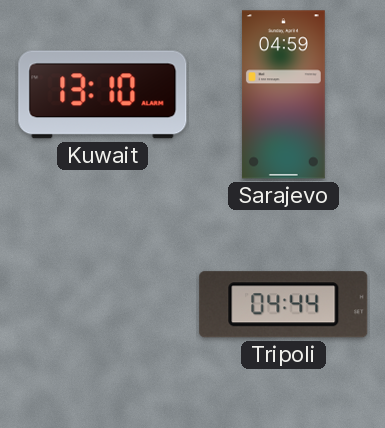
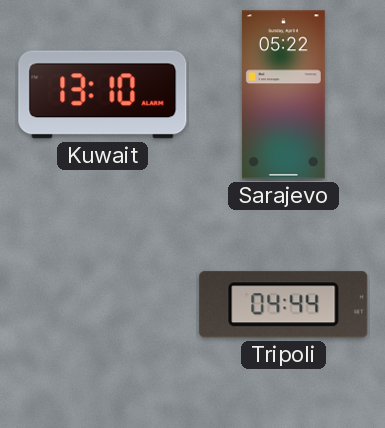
Sarajevo: 04:59 -> 05:22
